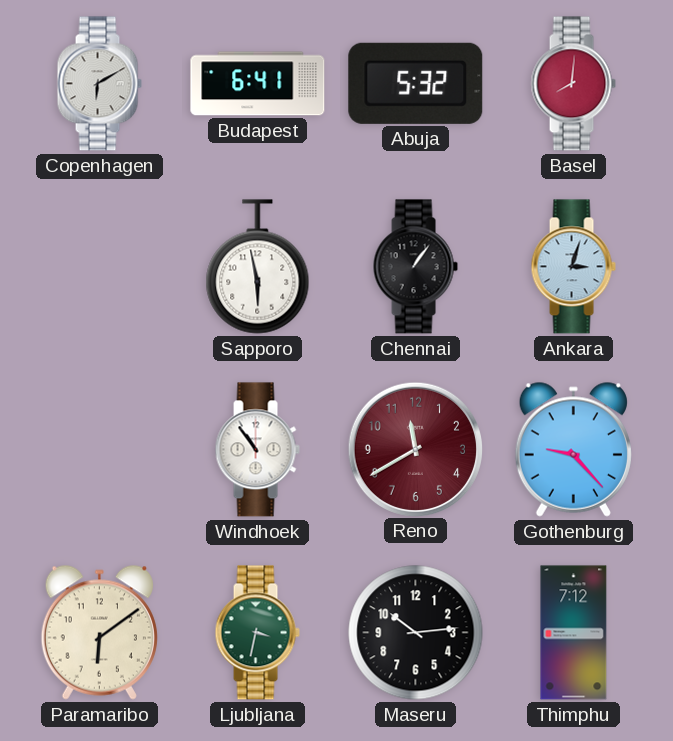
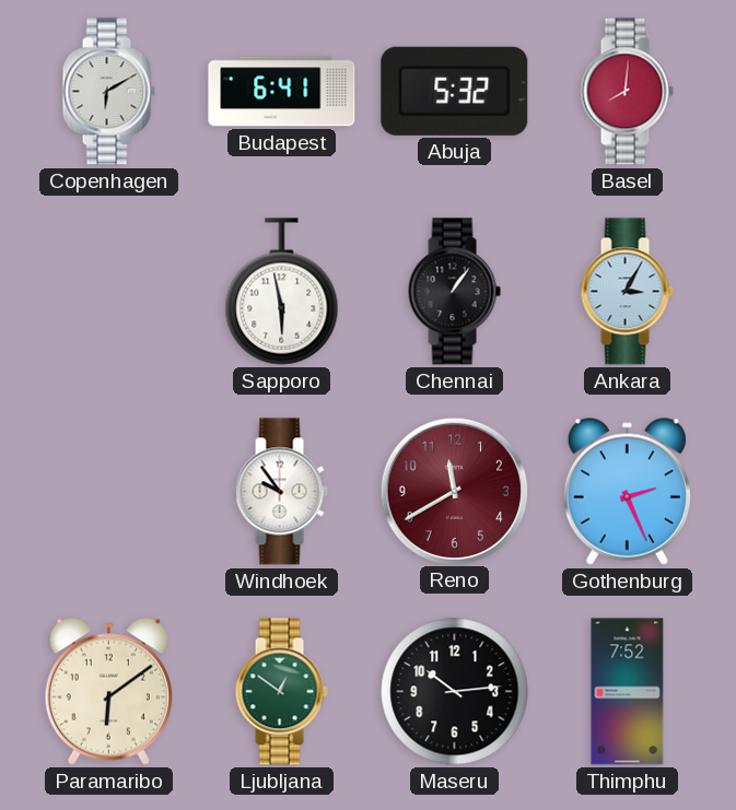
Ankara: 3:03 -> 3:05
Windhoek: 10:54 -> 9:54
Gothenburg: 9:23 -> 2:26
Ljubljana: 3:32 -> 12:51
Thimphu: 7:12 -> 7:52
